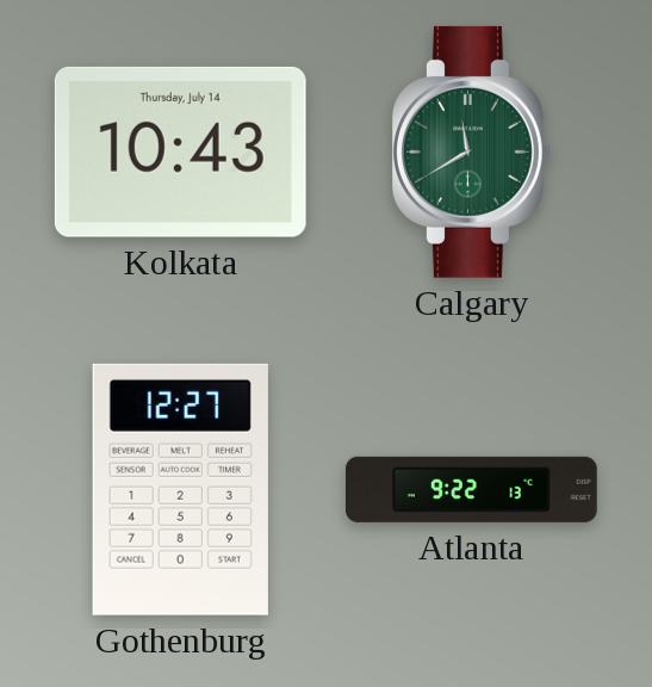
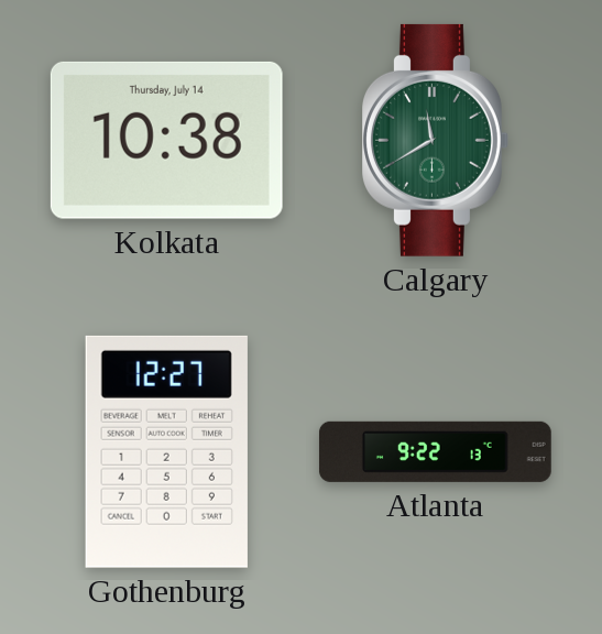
Kolkata: 10:43 -> 10:38
